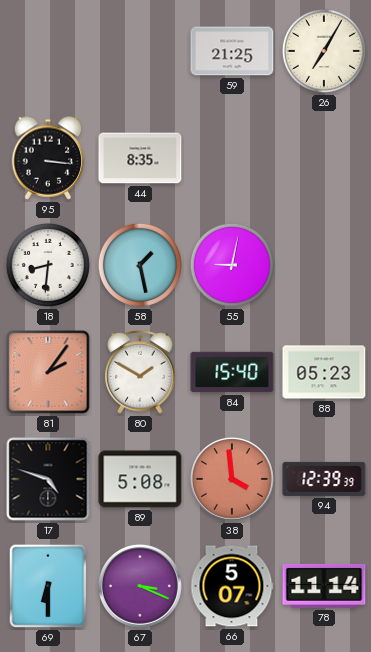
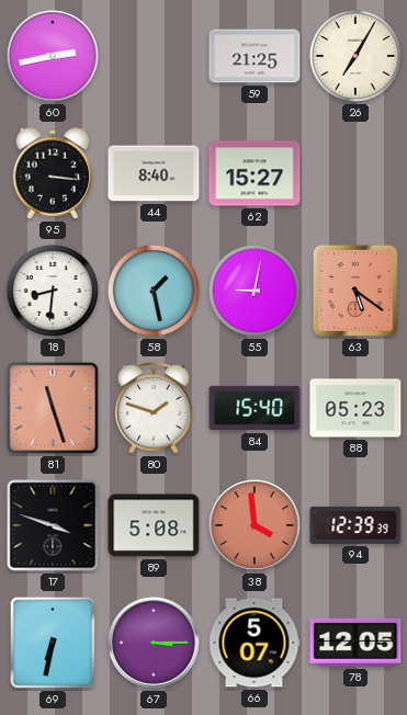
60: none -> 2:43
44: 8:35 -> 8:40
62: none -> 15:27
63: none -> 5:21
81: 2:06 -> 11:27
80: 1:50 -> 1:48
17: 4:48 -> 3:48
69: 6:30 -> 6:32
67: 3:19 -> 3:15
78: 11:14 -> 12:05
